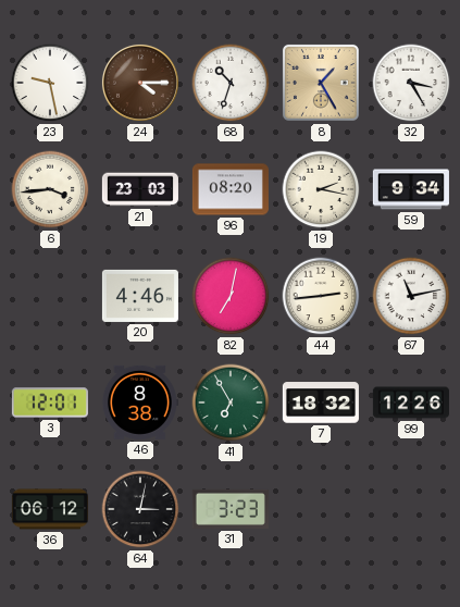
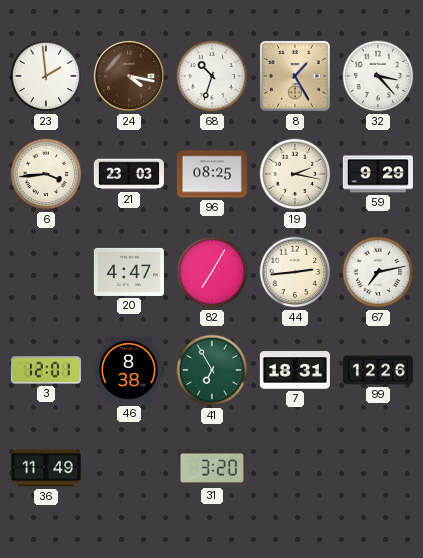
23: 9:28 -> 1:59
24: 4:15 -> 4:17
32: 3:25 -> 3:23
96: 08:20 -> 08:25
59: 9:34 -> 9:29
20: 4:46 -> 4:47
82: 7:02 -> 7:05
67: 11:13 -> 7:13
7: 18:32 -> 18:31
36: 06:12 -> 11:49
64: 3:02 -> none
31: 3:23 -> 3:20
